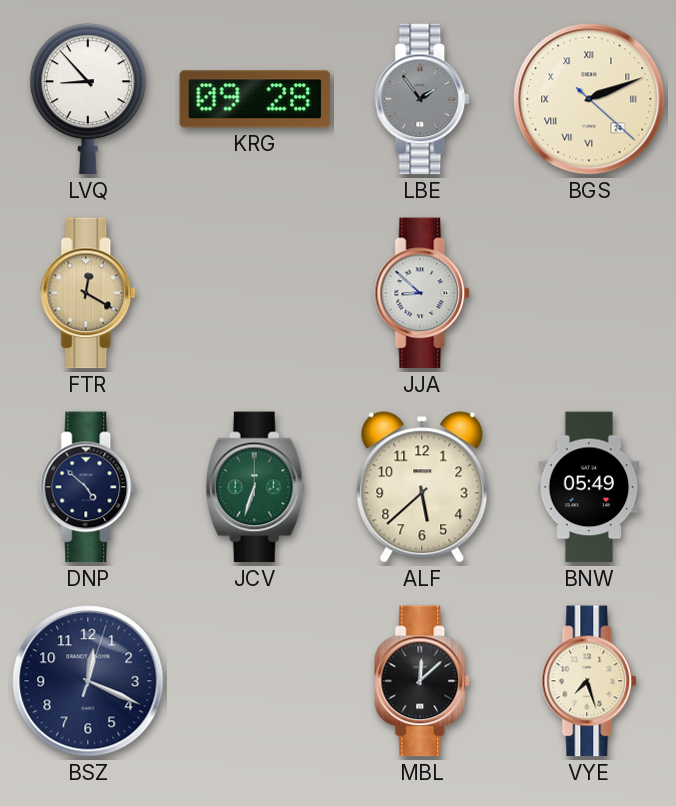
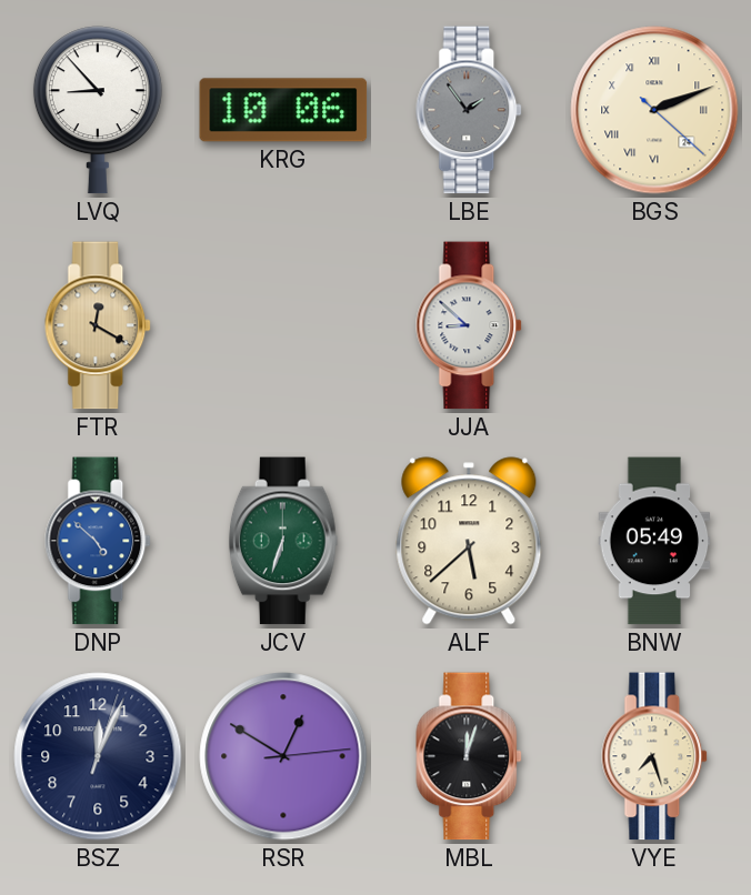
KRG: 09:28 -> 10:06
DNP dial: navy -> blue
BSZ: 12:19 -> 12:04
RSR: none -> 12:50
MBL: 12:08 -> 12:03
